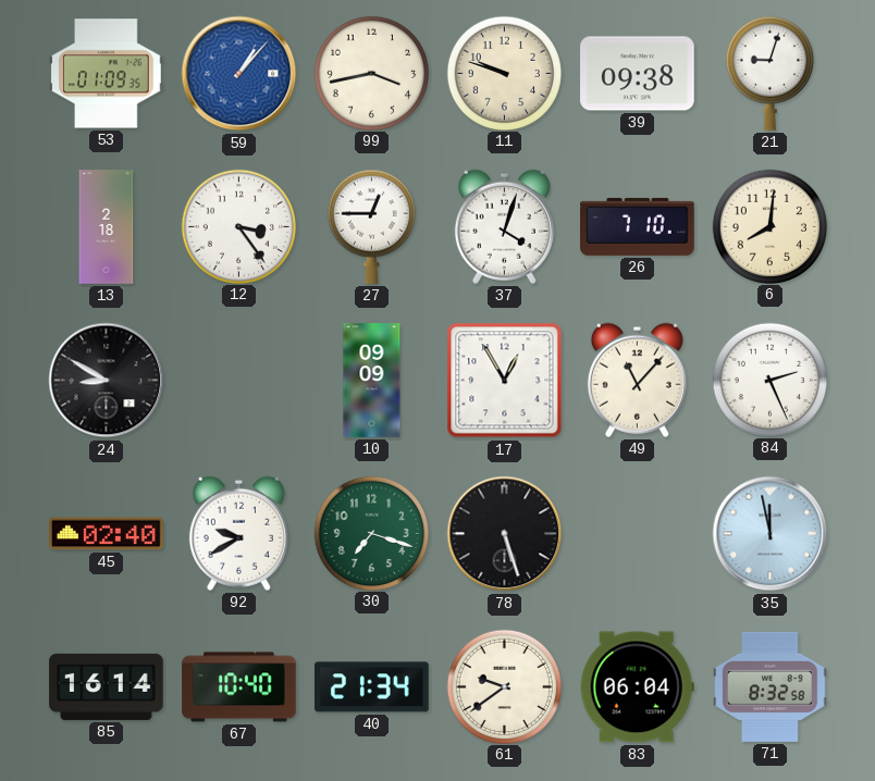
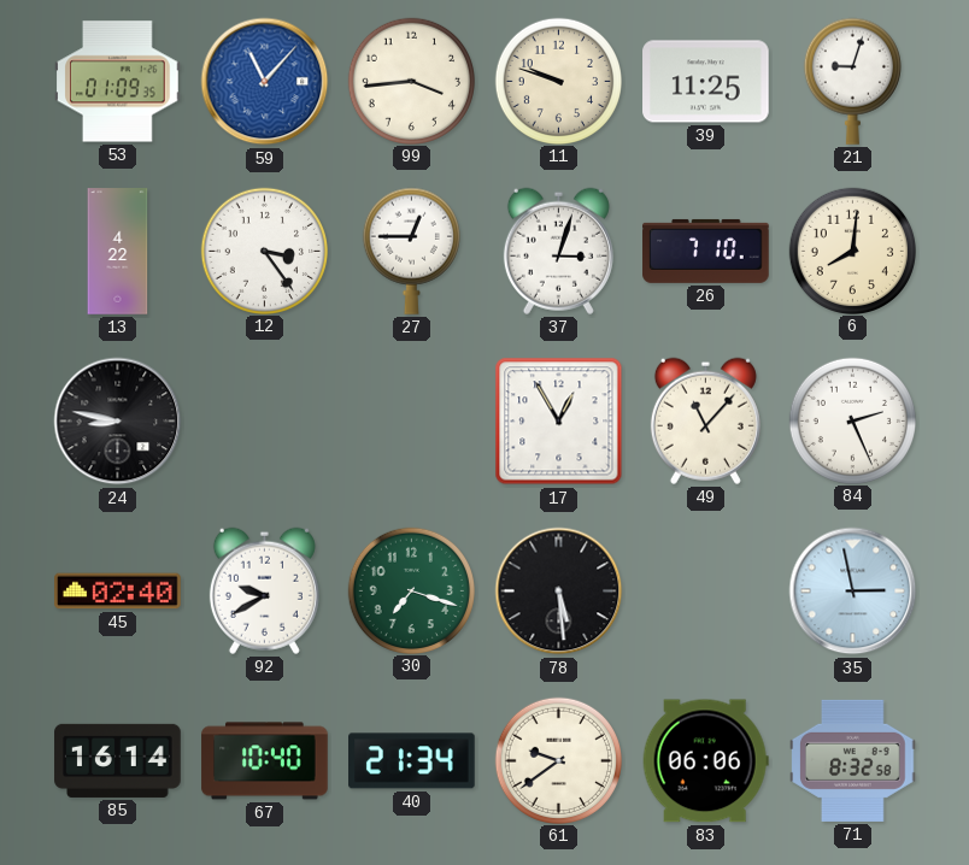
59: 1:07 -> 11:07
99: 3:43 -> 3:44
39: 09:38 -> 11:25
13: 2:18 -> 4:22
37: 4:03 -> 3:03
24: 8:50 -> 8:47
10: 09:09 -> none
78: 5:27 -> 5:29
35: 11:58 -> 2:58
83: 06:04 -> 06:06
